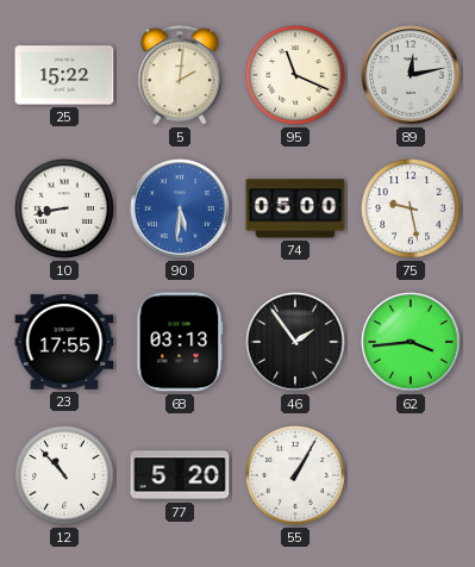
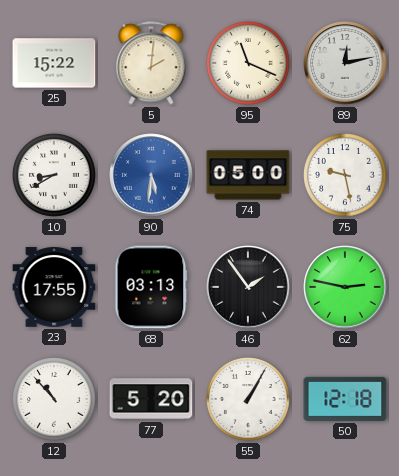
10: 8:43 -> 8:40
62: 3:44 -> 2:47
50: none -> 12:18
